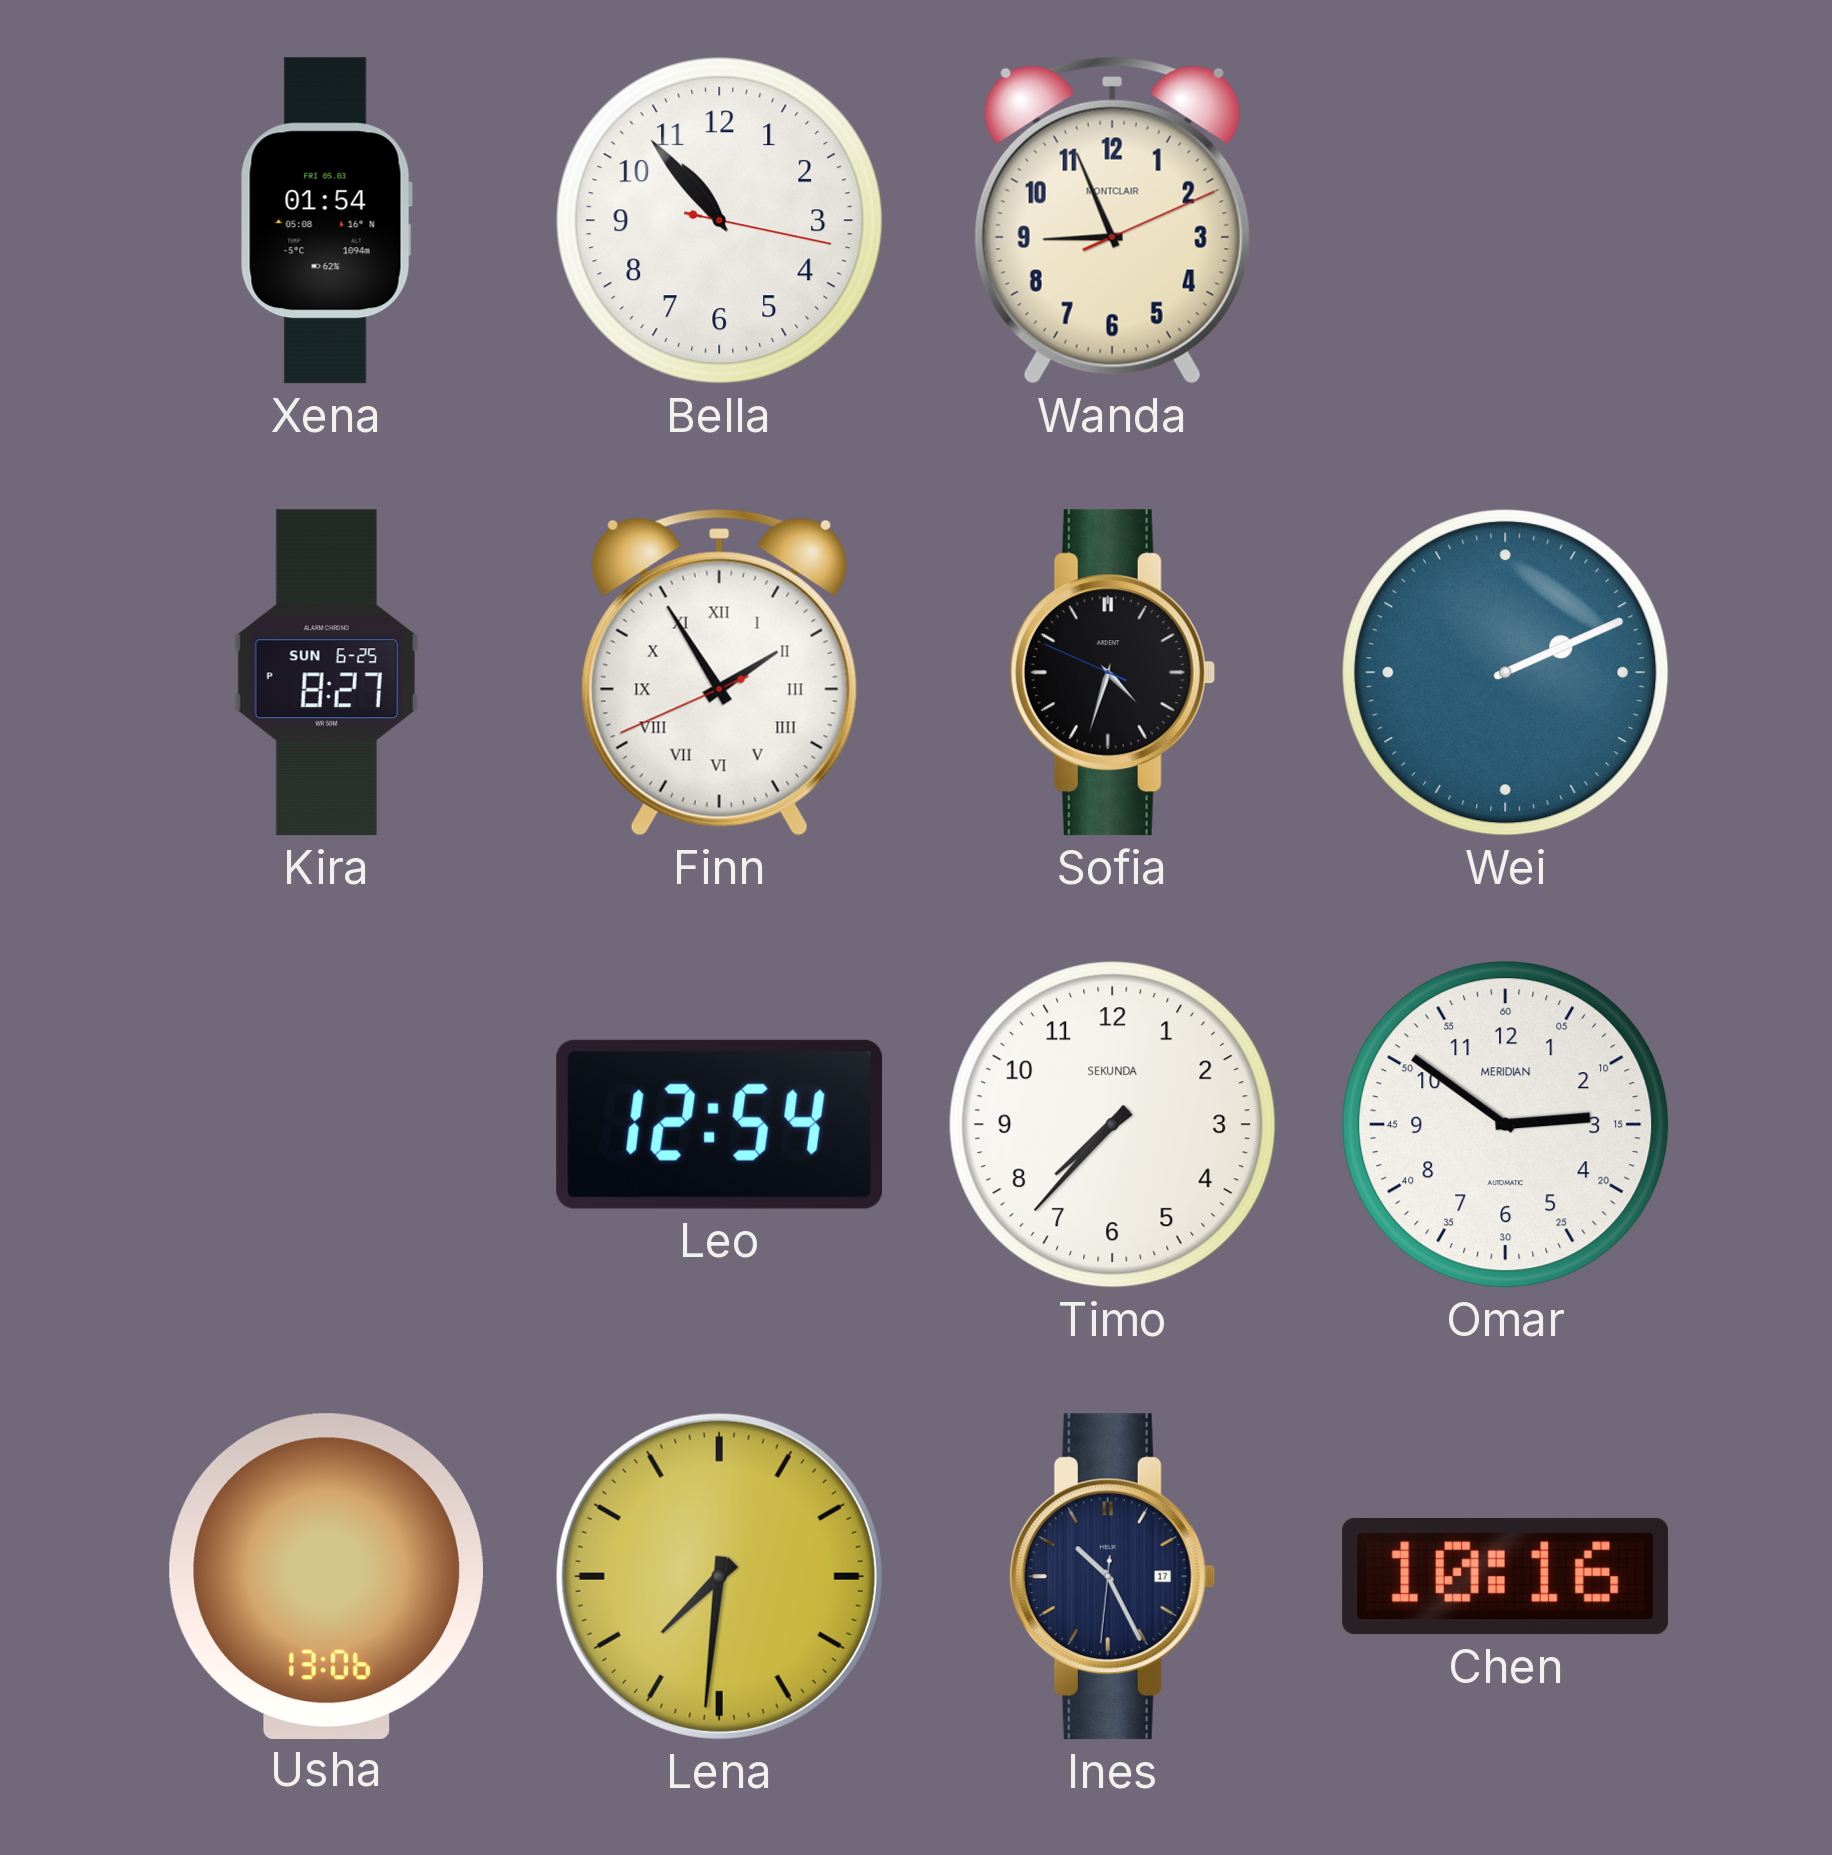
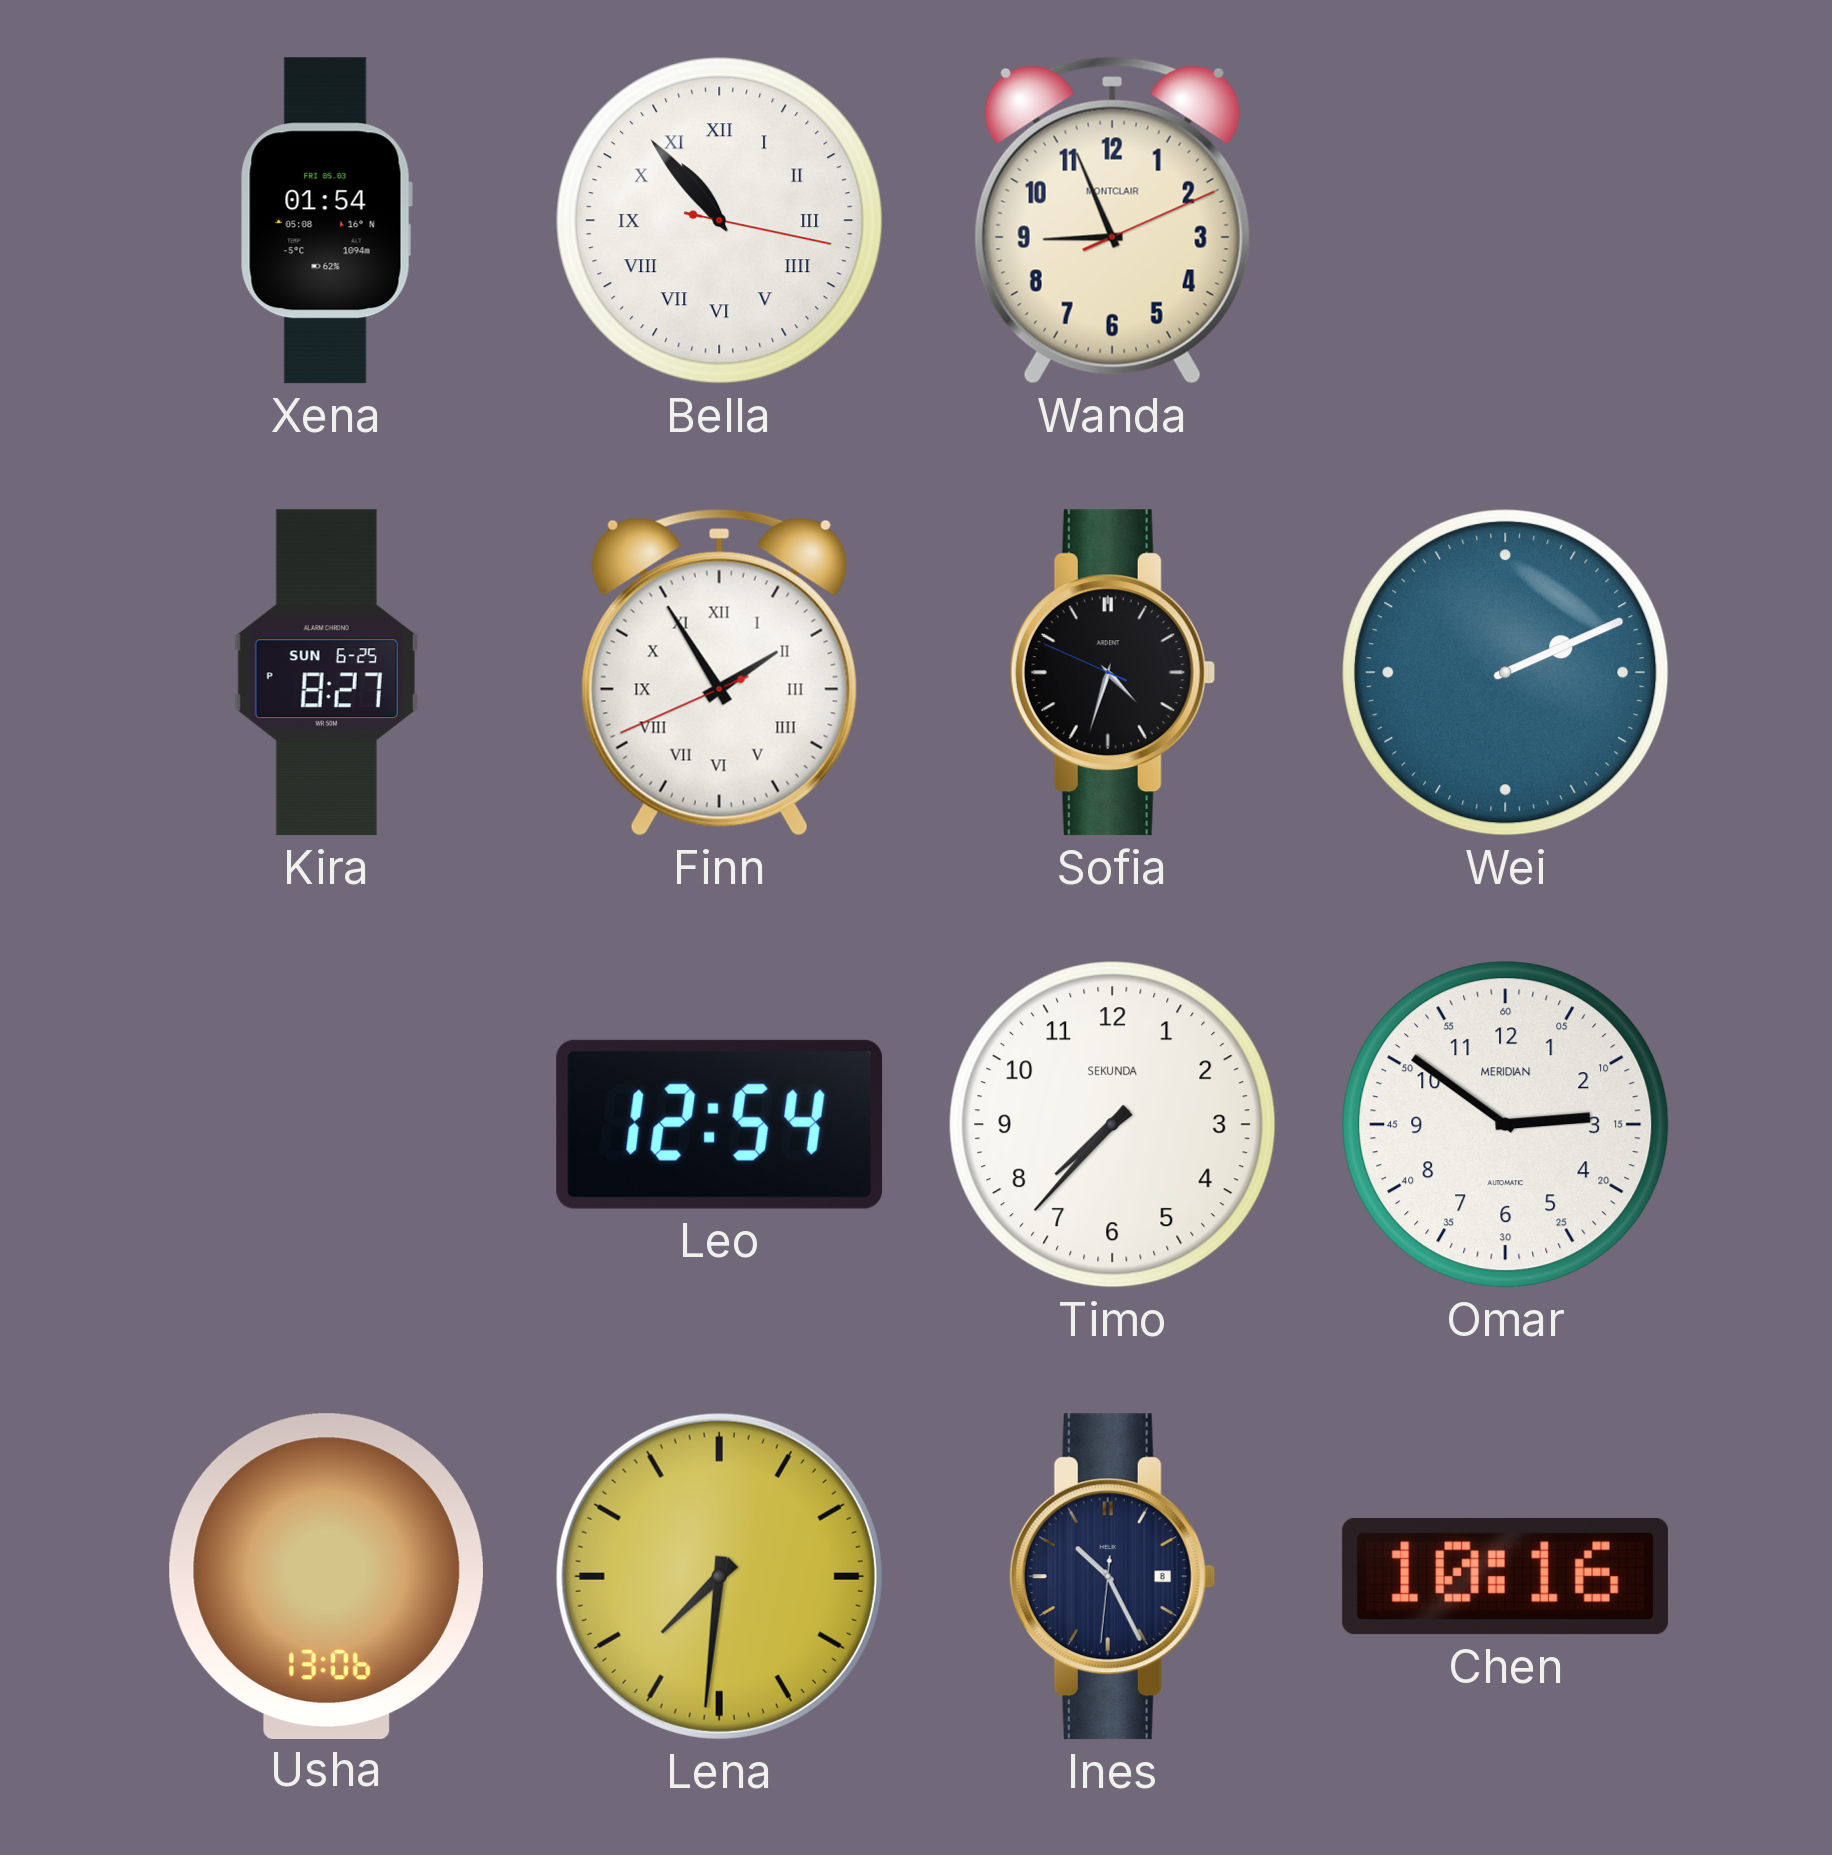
Bella numerals: Arabic -> Roman
Ines date: 17 -> 8
